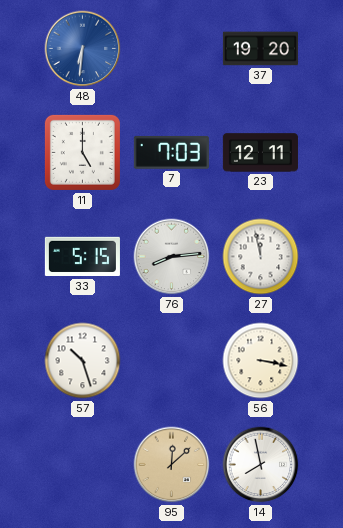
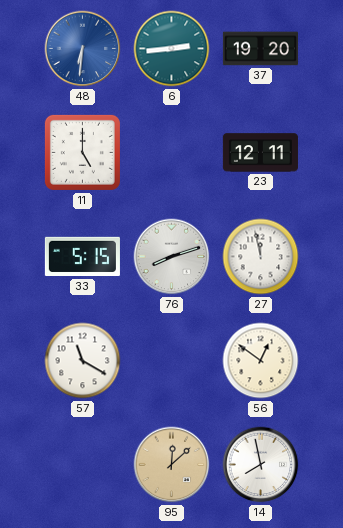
6: none -> 2:44
7: 7:03 -> none
76: 8:14 -> 8:12
57: 10:27 -> 11:20
56: 3:17 -> 12:51
